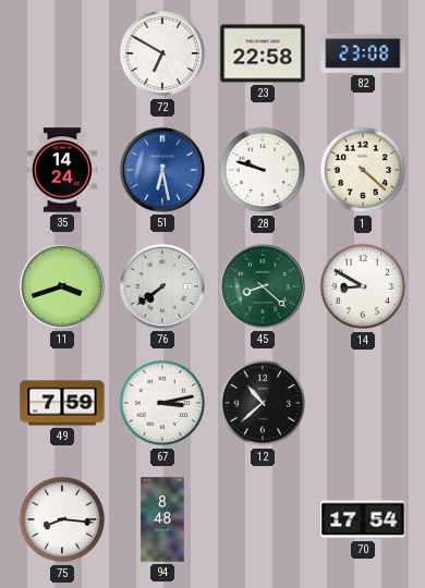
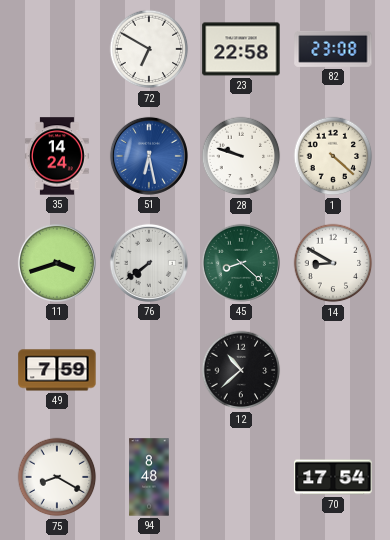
67: 3:13 -> none
75: 8:16 -> 8:20
